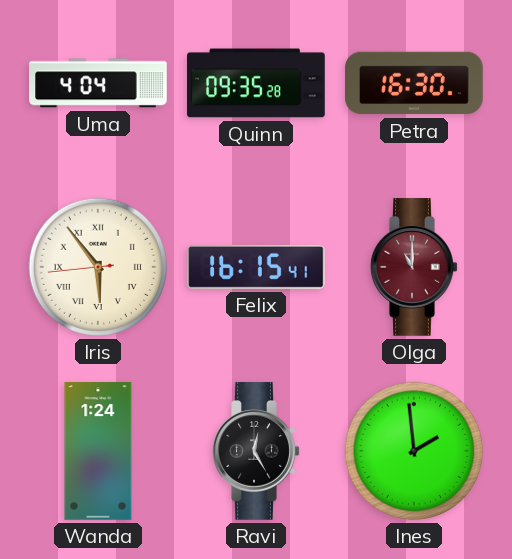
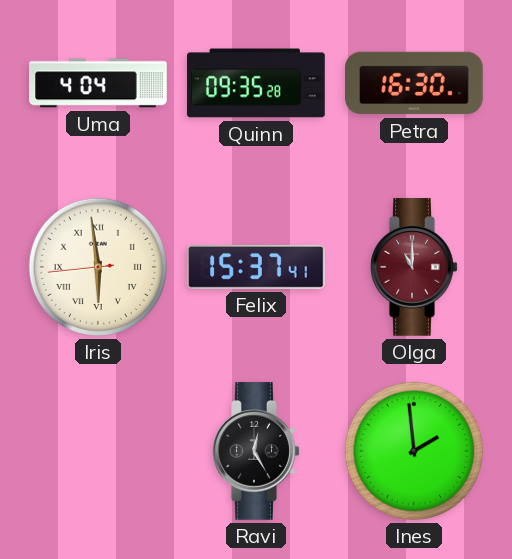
Iris: 5:53 -> 5:58
Felix: 16:15 -> 15:37
Wanda: 1:24 -> none
